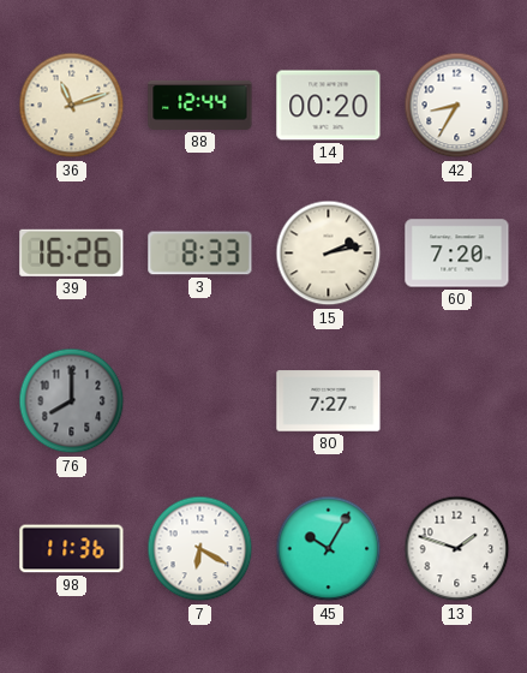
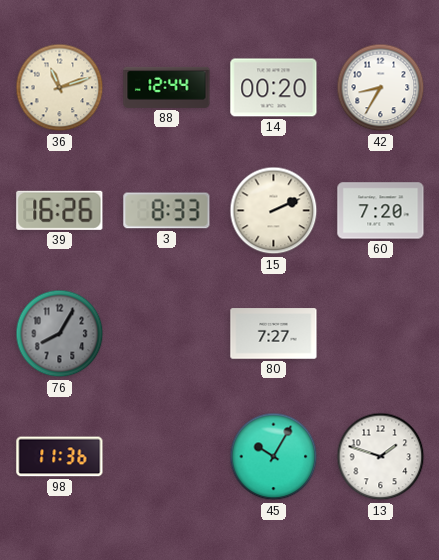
15: 2:13 -> 2:11
76: 8:00 -> 8:05
7: 6:20 -> none
